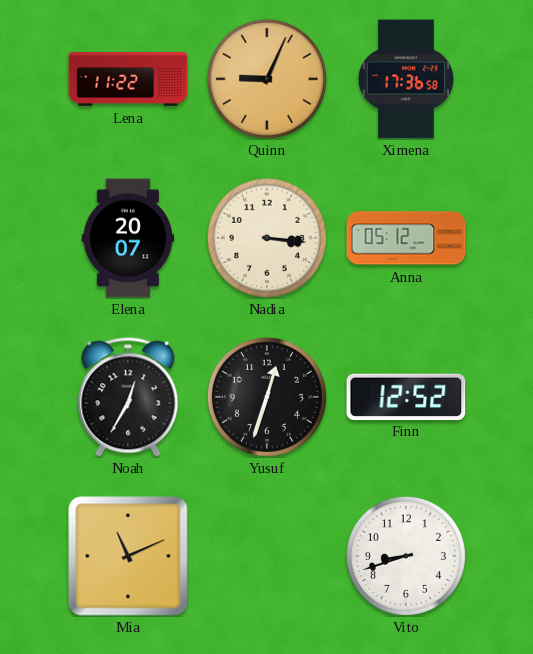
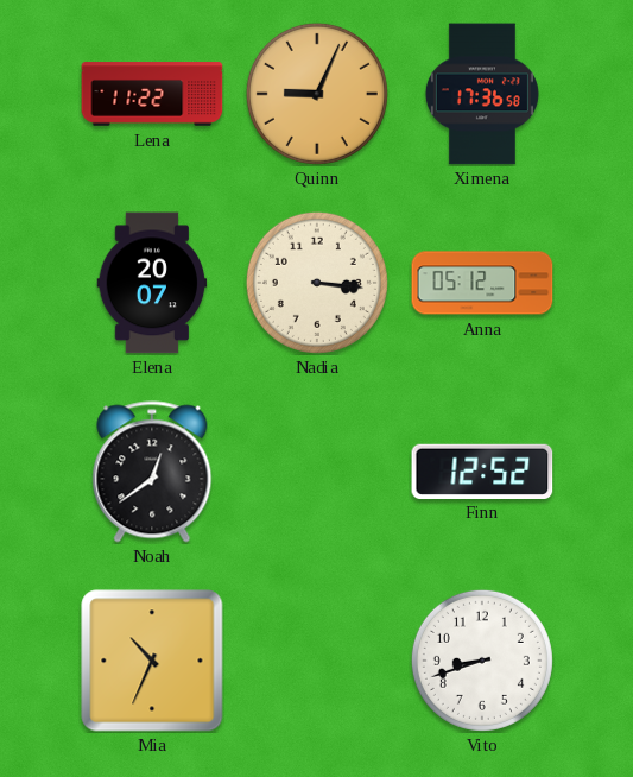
Noah: 12:35 -> 12:39
Yusuf: 12:33 -> none
Mia: 11:11 -> 10:34
